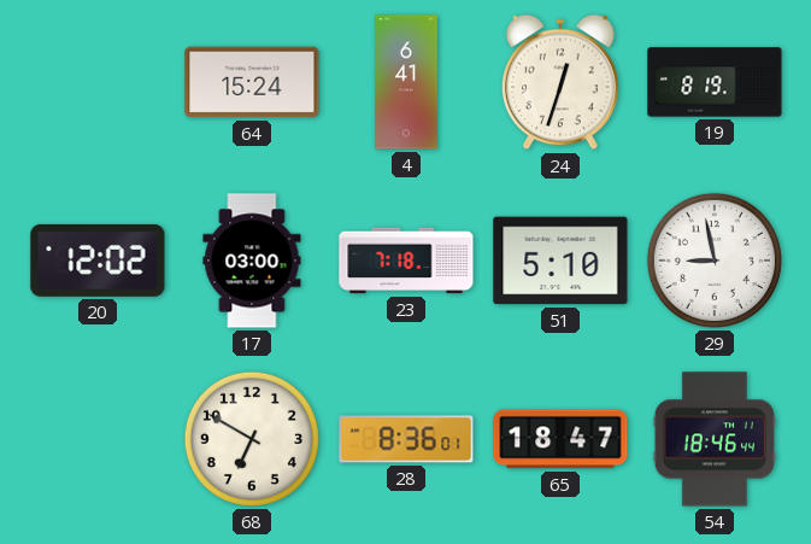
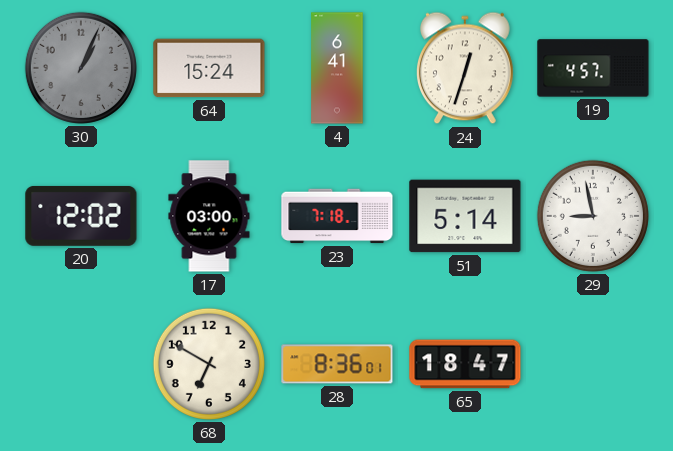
30: none -> 1:04
19: 8:19 -> 4:57
51: 5:10 -> 5:14
54: 18:46 -> none
